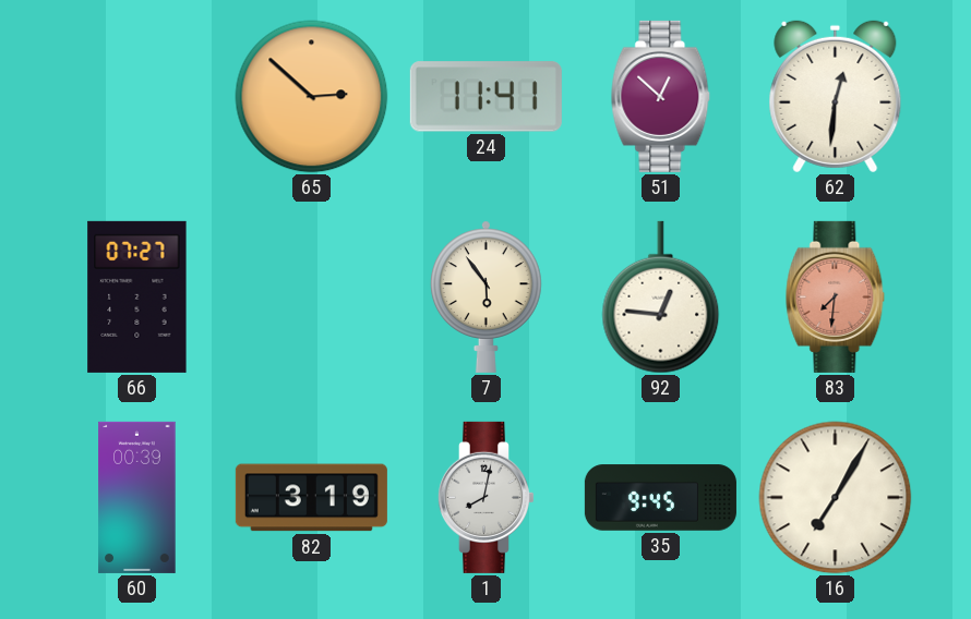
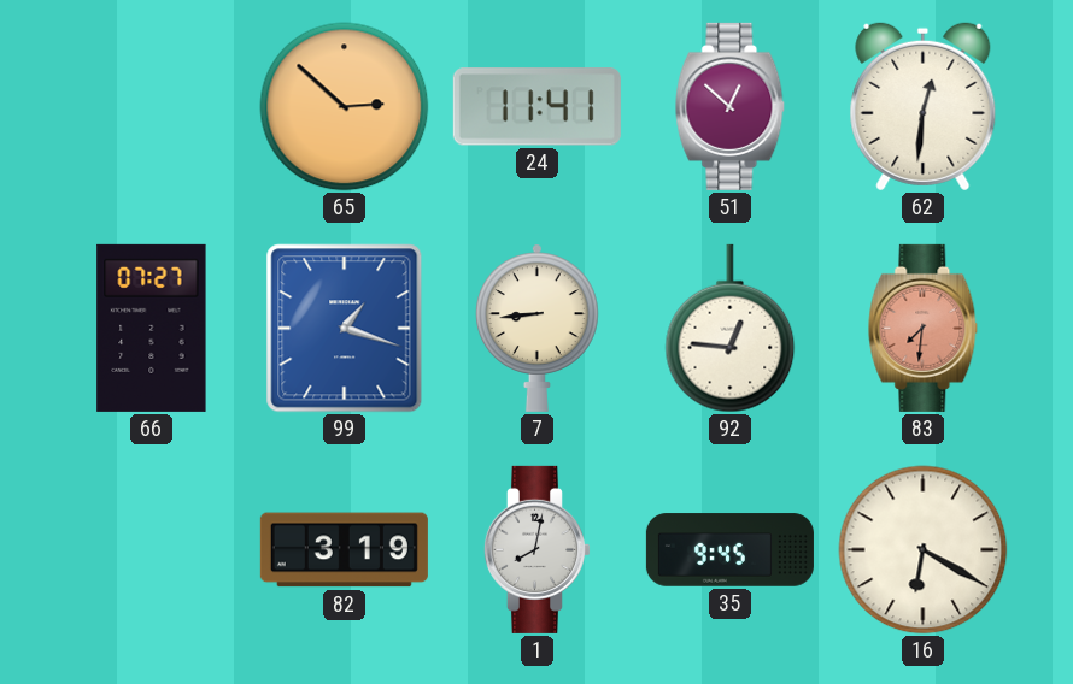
99: none -> 1:18
7: 5:54 -> 8:44
60: 00:39 -> none
16: 7:05 -> 6:20
